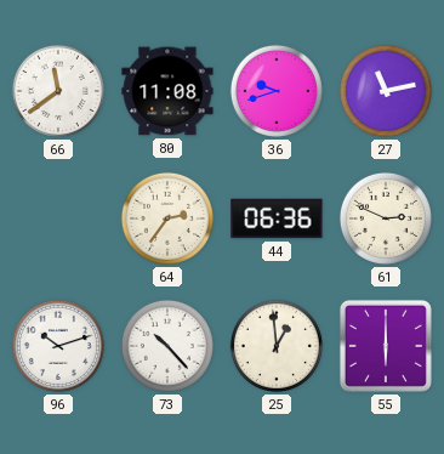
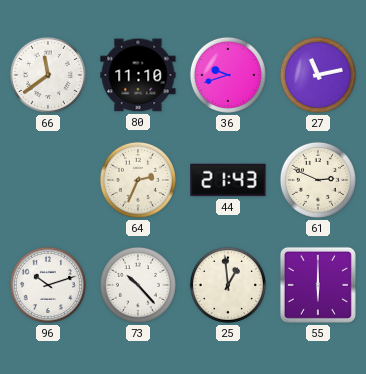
80: 11:08 -> 11:10
64: 2:36 -> 2:34
44: 06:36 -> 21:43
